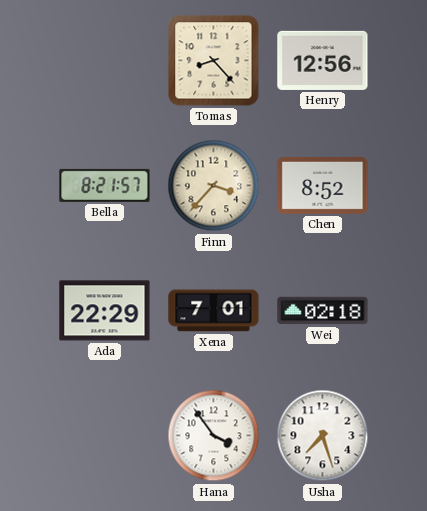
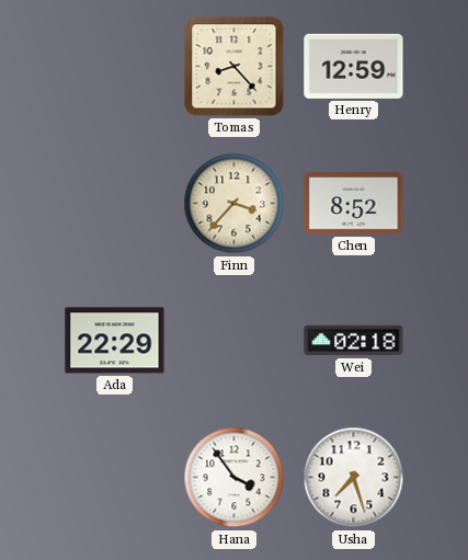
Henry: 12:56 -> 12:59
Bella: 8:21 -> none
Xena: 7:01 -> none
